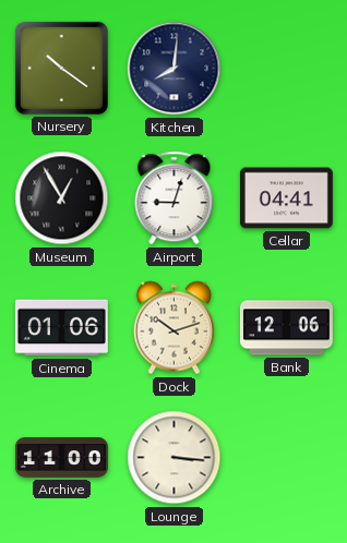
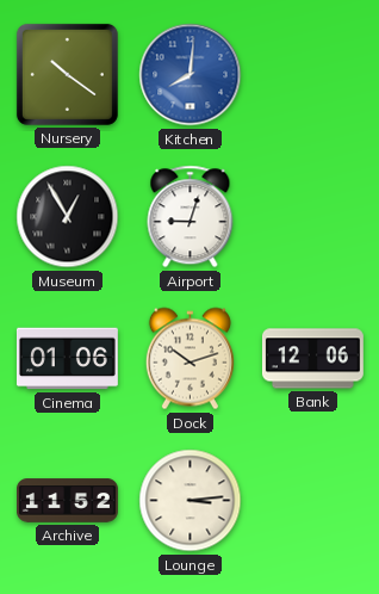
Kitchen dial: navy -> blue
Cellar: 04:41 -> none
Archive: 11:00 -> 11:52
Lounge: 3:16 -> 3:14
